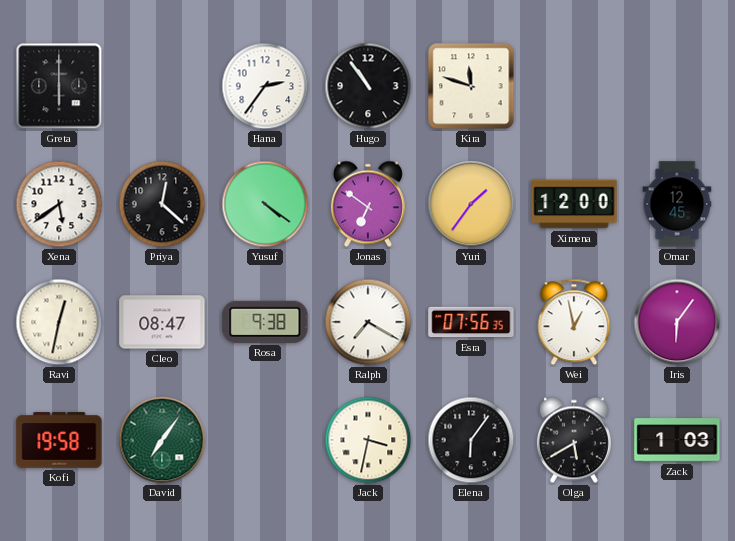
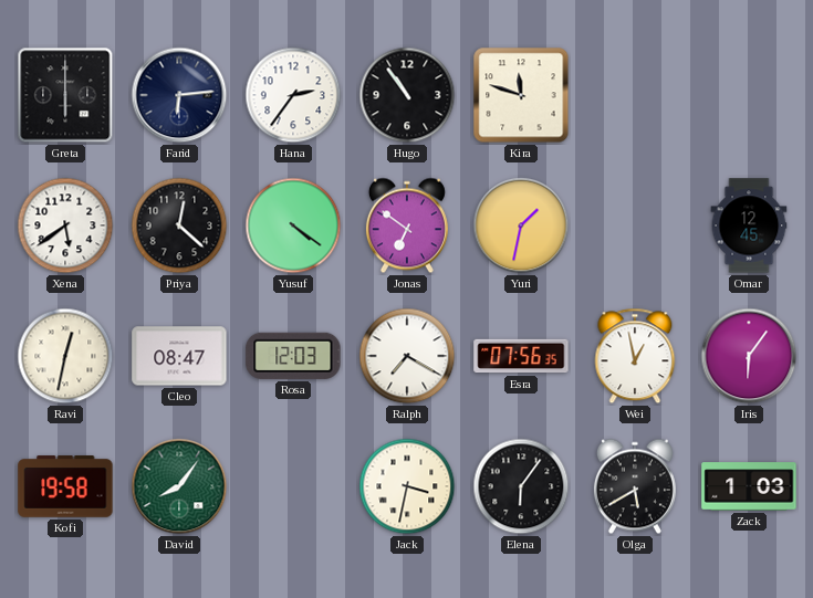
Farid: none -> 6:14
Yuri: 1:36 -> 1:32
Ximena: 12:00 -> none
Rosa: 9:38 -> 12:03
David: 7:06 -> 8:06
